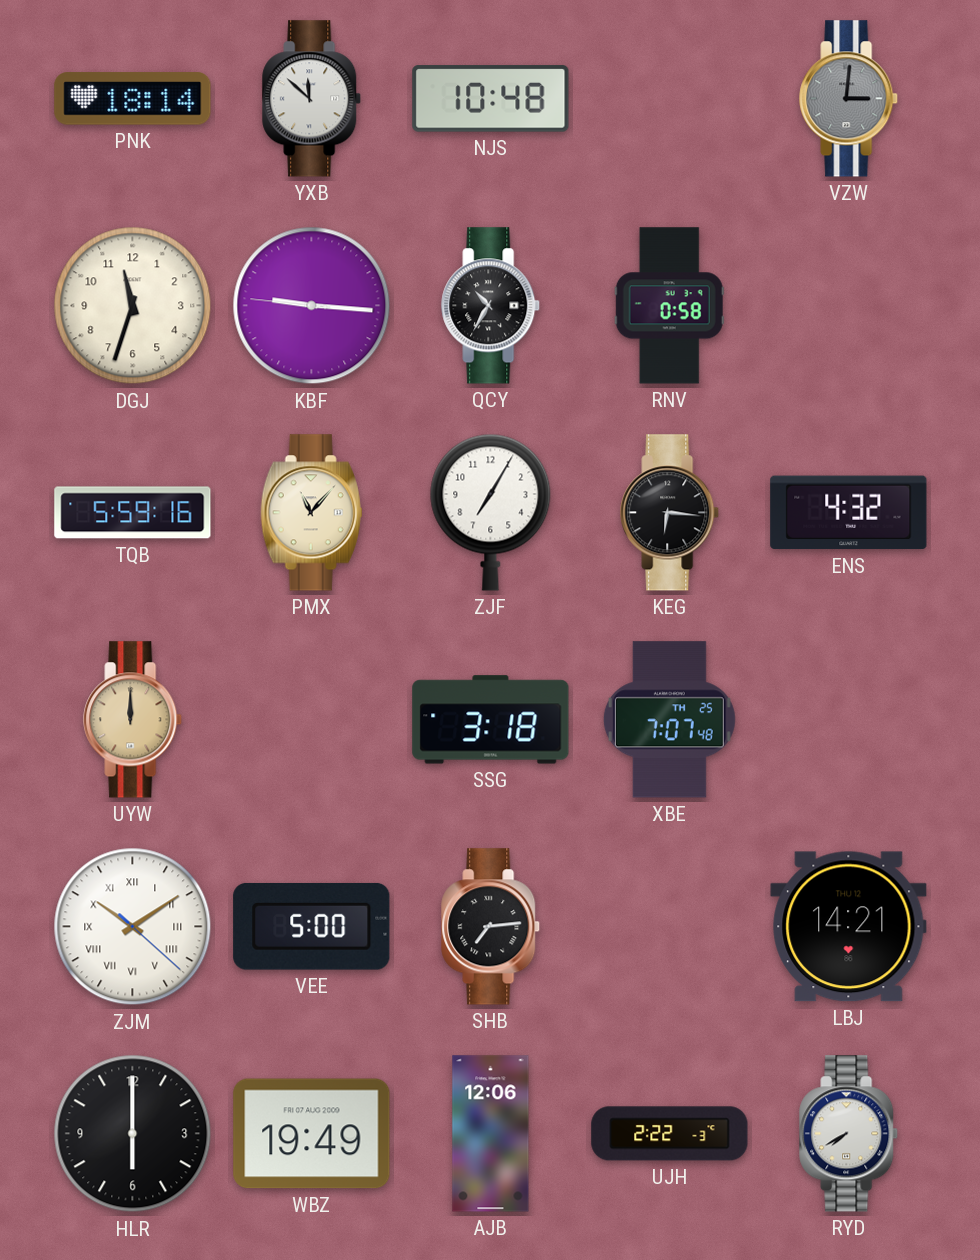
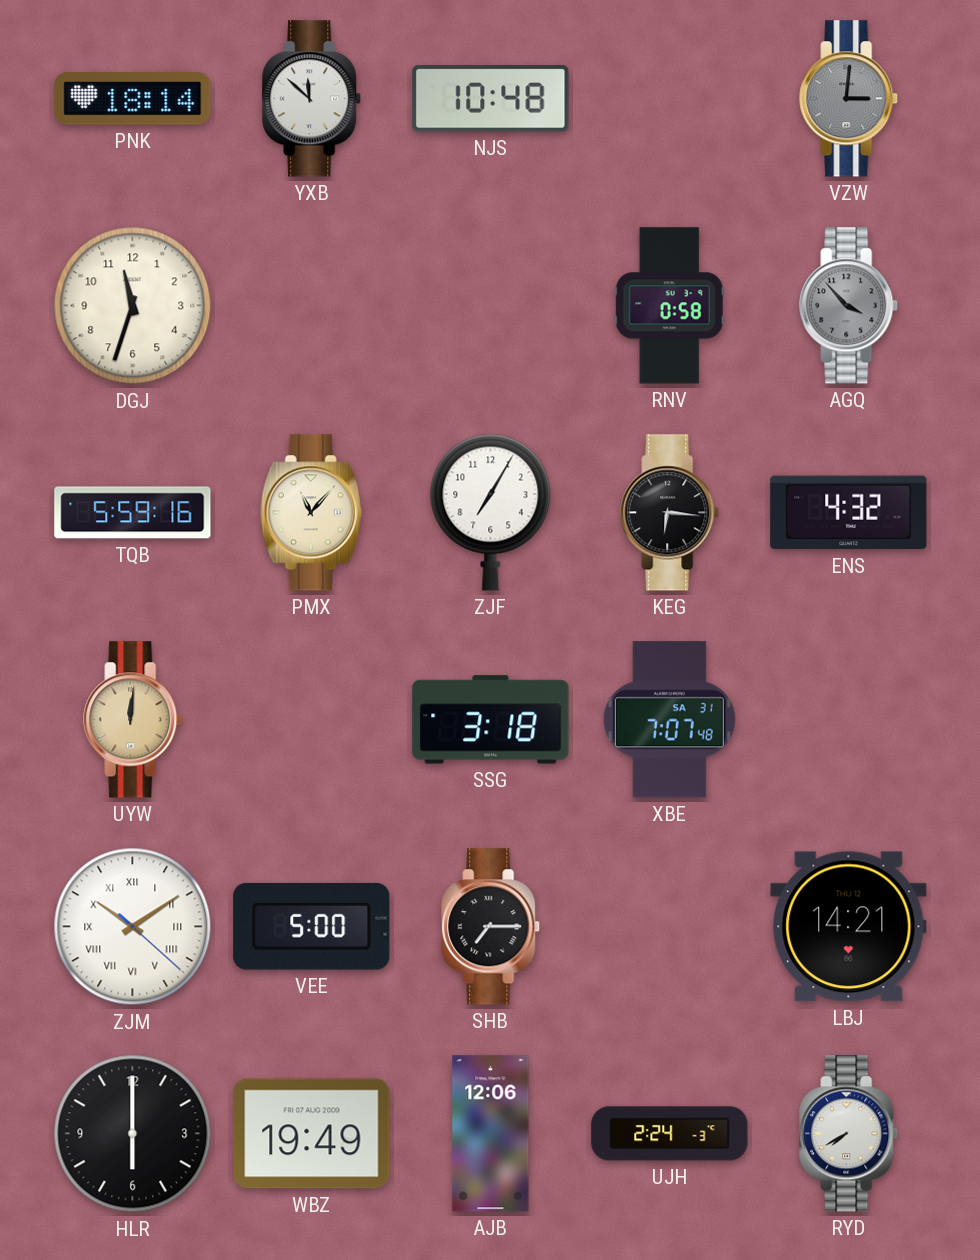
KBF: 9:15 -> none
QCY: 10:35 -> none
AGQ: none -> 3:53
UYW: 12:00 -> 12:01
XBE date: TH 25 -> SA 31
SHB: 7:14 -> 7:15
UJH: 2:22 -> 2:24
